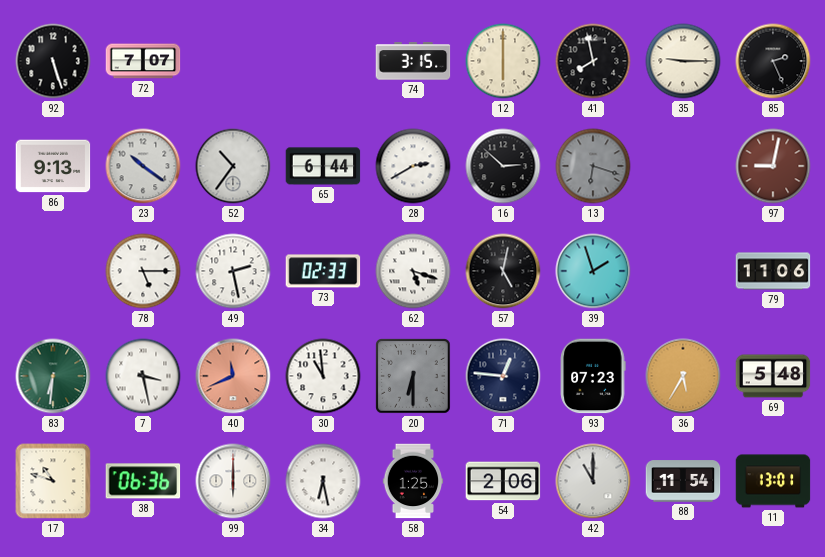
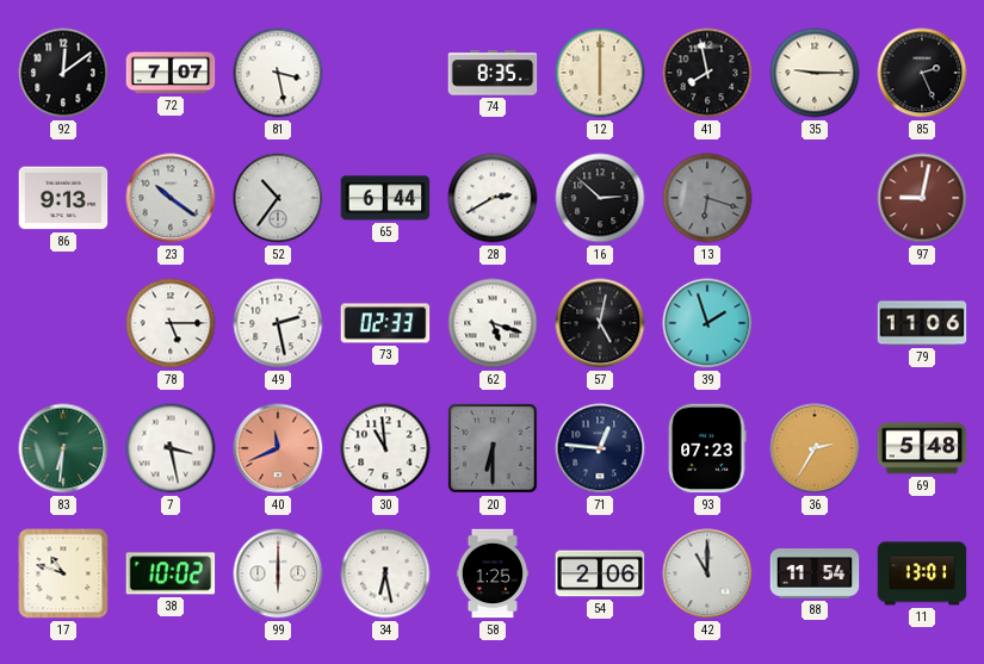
92: 5:27 -> 12:09
81: none -> 3:28
74: 3:15 -> 8:35
36: 5:35 -> 2:35
38: 06:36 -> 10:02
